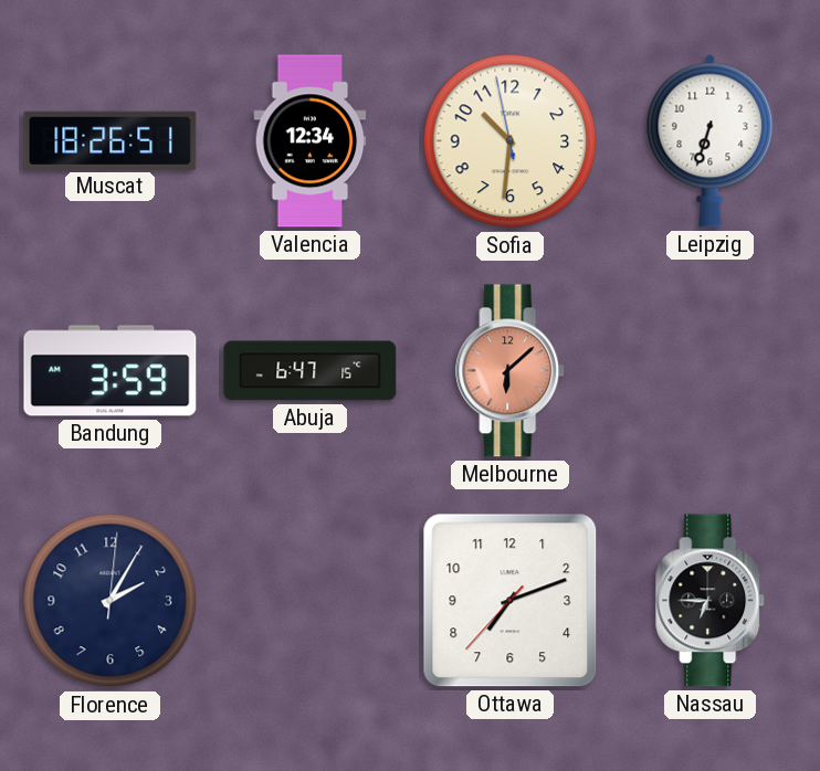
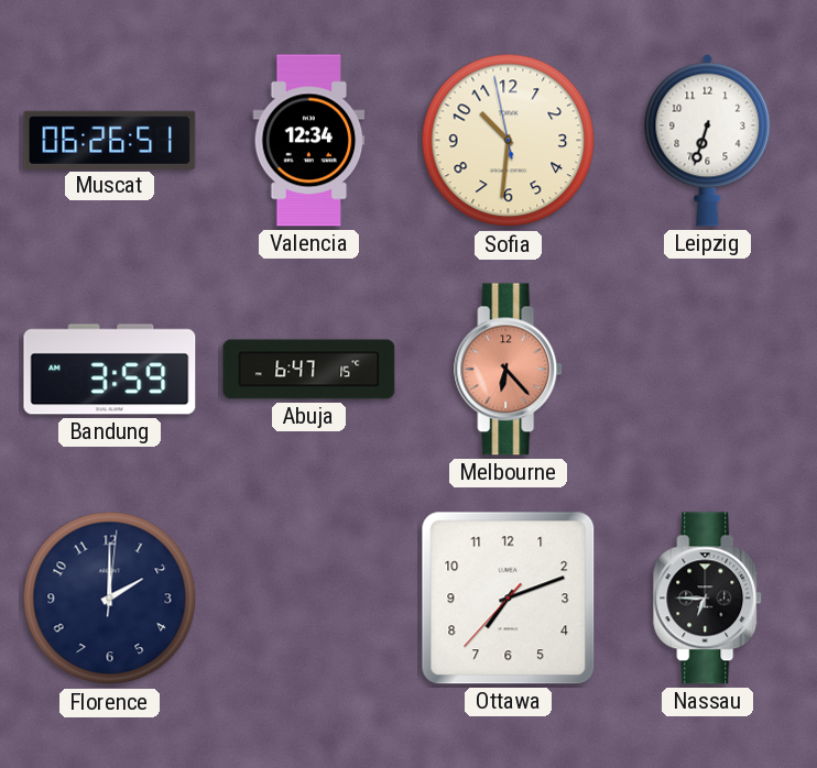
Muscat: 18:26 -> 06:26
Melbourne: 6:08 -> 6:23
Florence: 2:05 -> 2:00
